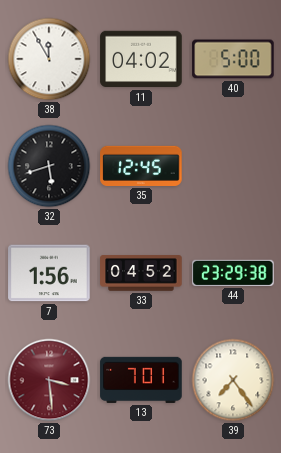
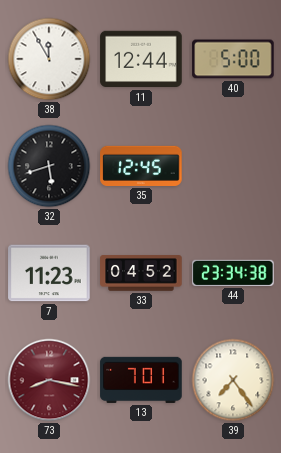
11: 04:02 -> 12:44
7: 1:56 -> 11:23
44: 23:29 -> 23:34
73: 3:29 -> 8:17
